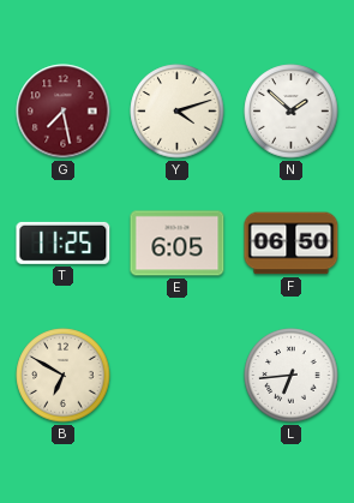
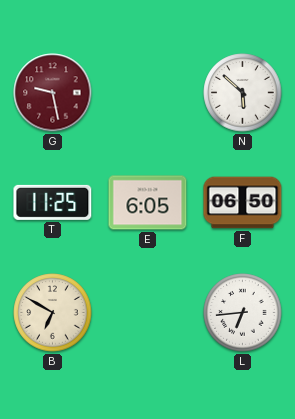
G: 7:28 -> 9:28
Y: 4:12 -> none
N: 1:52 -> 5:52
